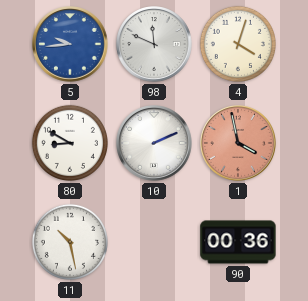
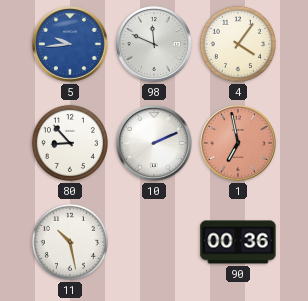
4: 4:03 -> 4:06
80: 8:50 -> 8:53
1: 3:58 -> 6:58
